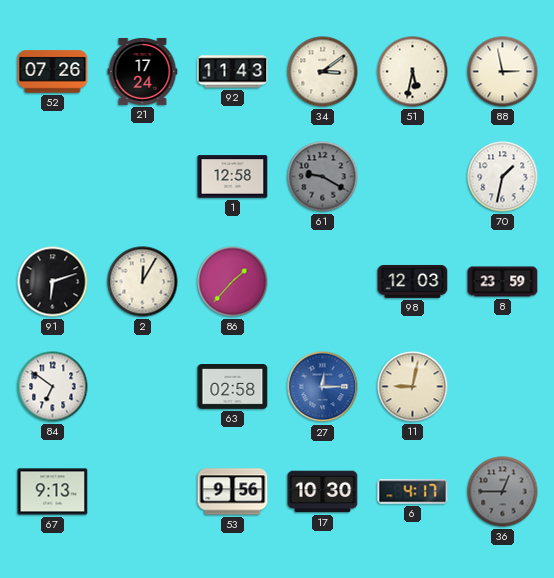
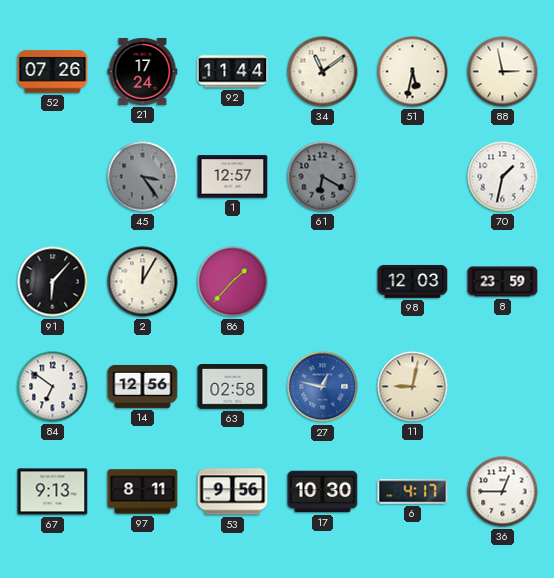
92: 11:43 -> 11:44
34: 3:09 -> 11:09
45: none -> 3:24
1: 12:58 -> 12:57
61: 9:20 -> 6:20
91: 6:12 -> 6:07
14: none -> 12:56
27: 12:15 -> 12:47
97: none -> 8:11
36 dial: grey -> white
